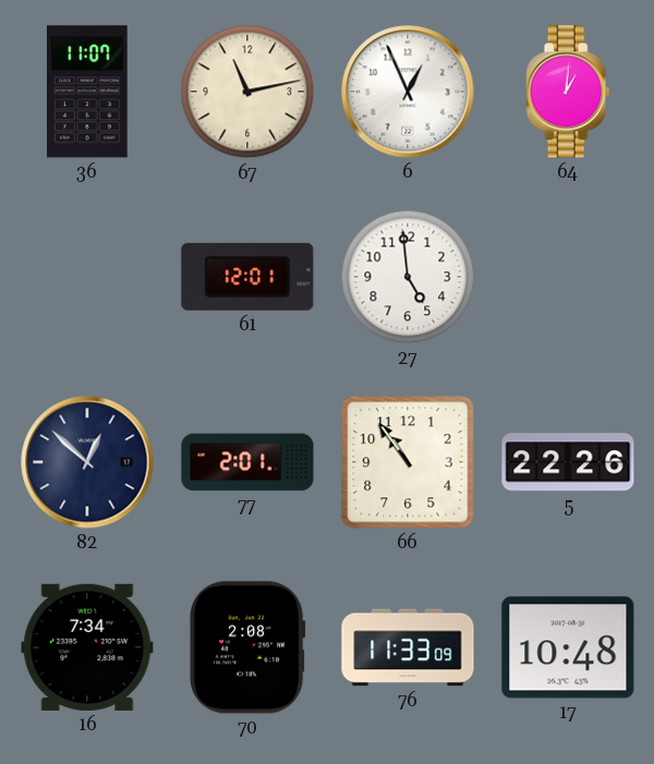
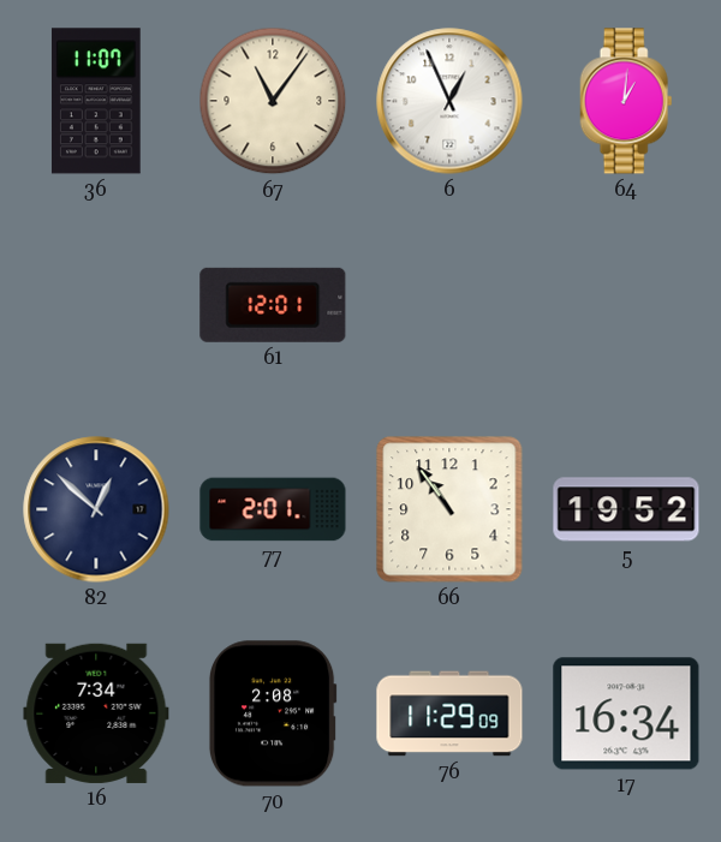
67: 11:13 -> 11:06
27: 4:59 -> none
5: 22:26 -> 19:52
76: 11:33 -> 11:29
17: 10:48 -> 16:34
